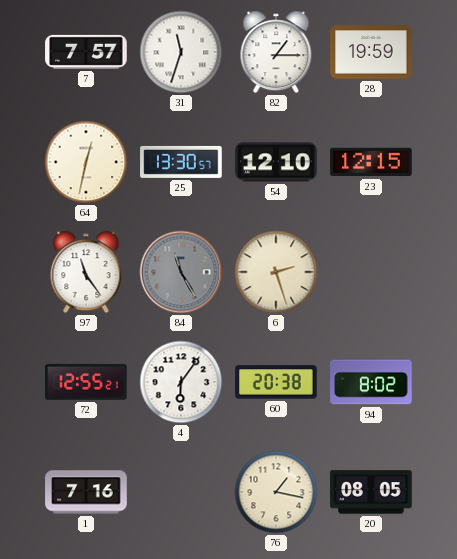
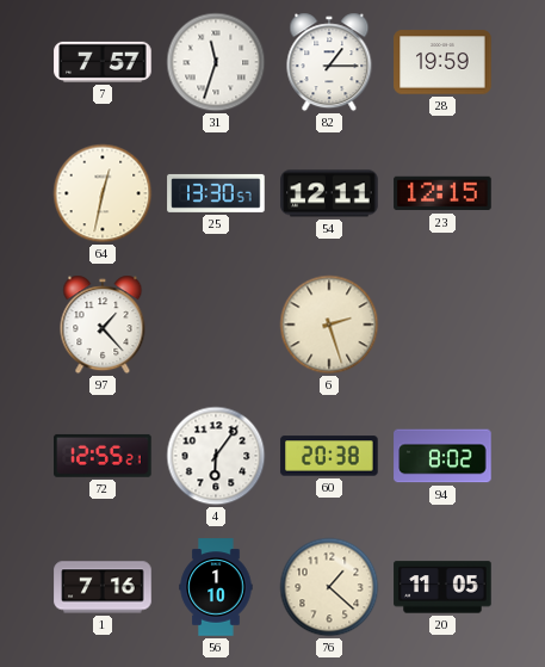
54: 12:10 -> 12:11
97: 11:24 -> 1:23
84: 11:25 -> none
56: none -> 1:10
76: 1:17 -> 1:22
20: 08:05 -> 11:05
